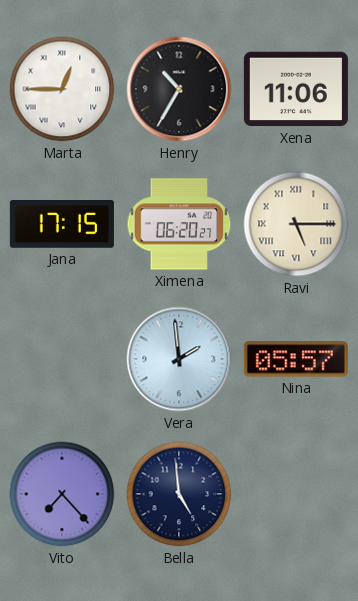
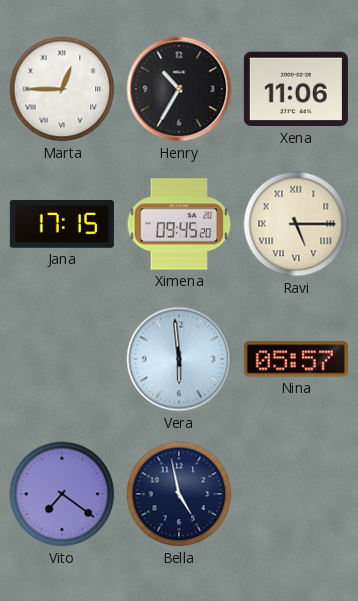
Ximena: 06:20 -> 09:45
Vera: 1:59 -> 5:59
Vito: 7:23 -> 7:21
Bella: 4:59 -> 4:58
